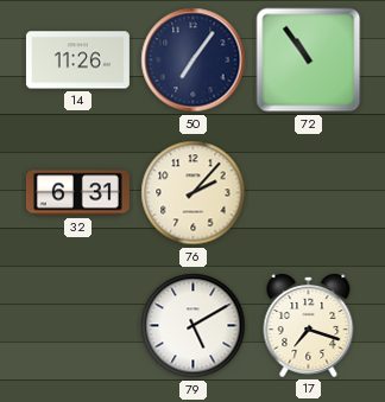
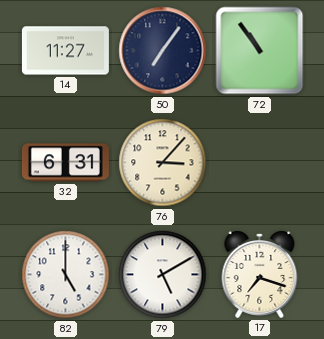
14: 11:26 -> 11:27
76: 2:07 -> 3:07
82: none -> 5:00
